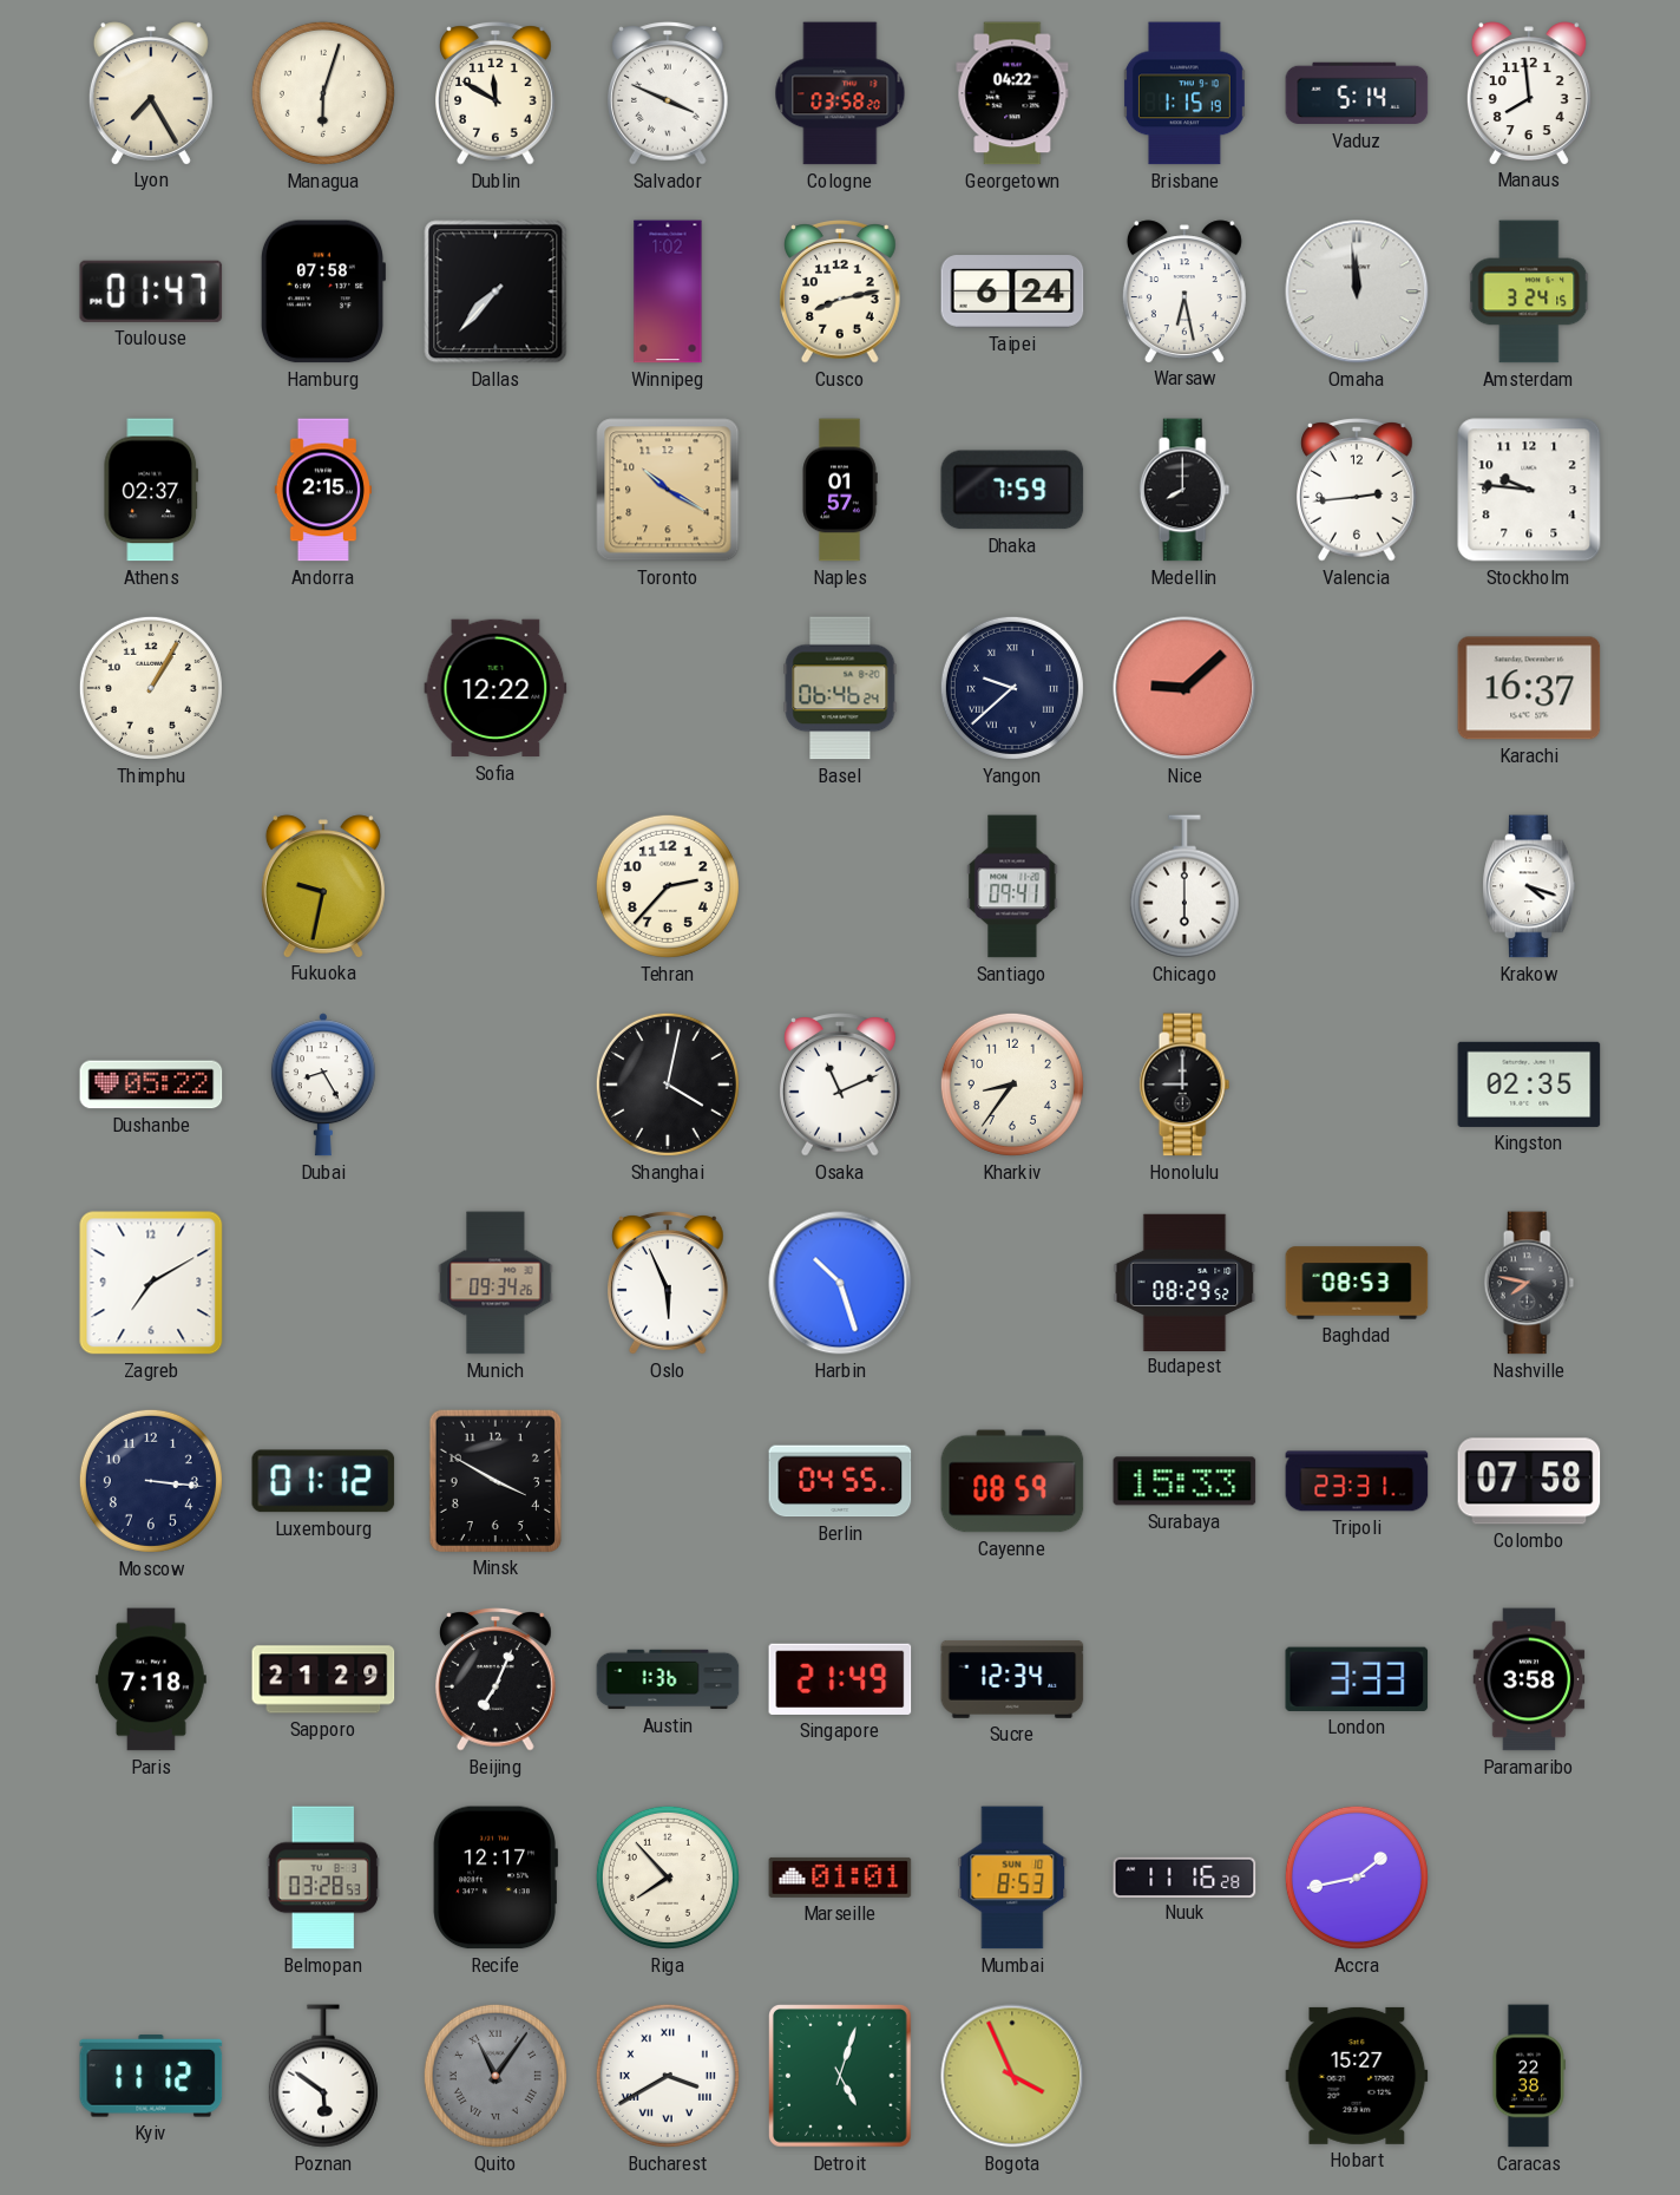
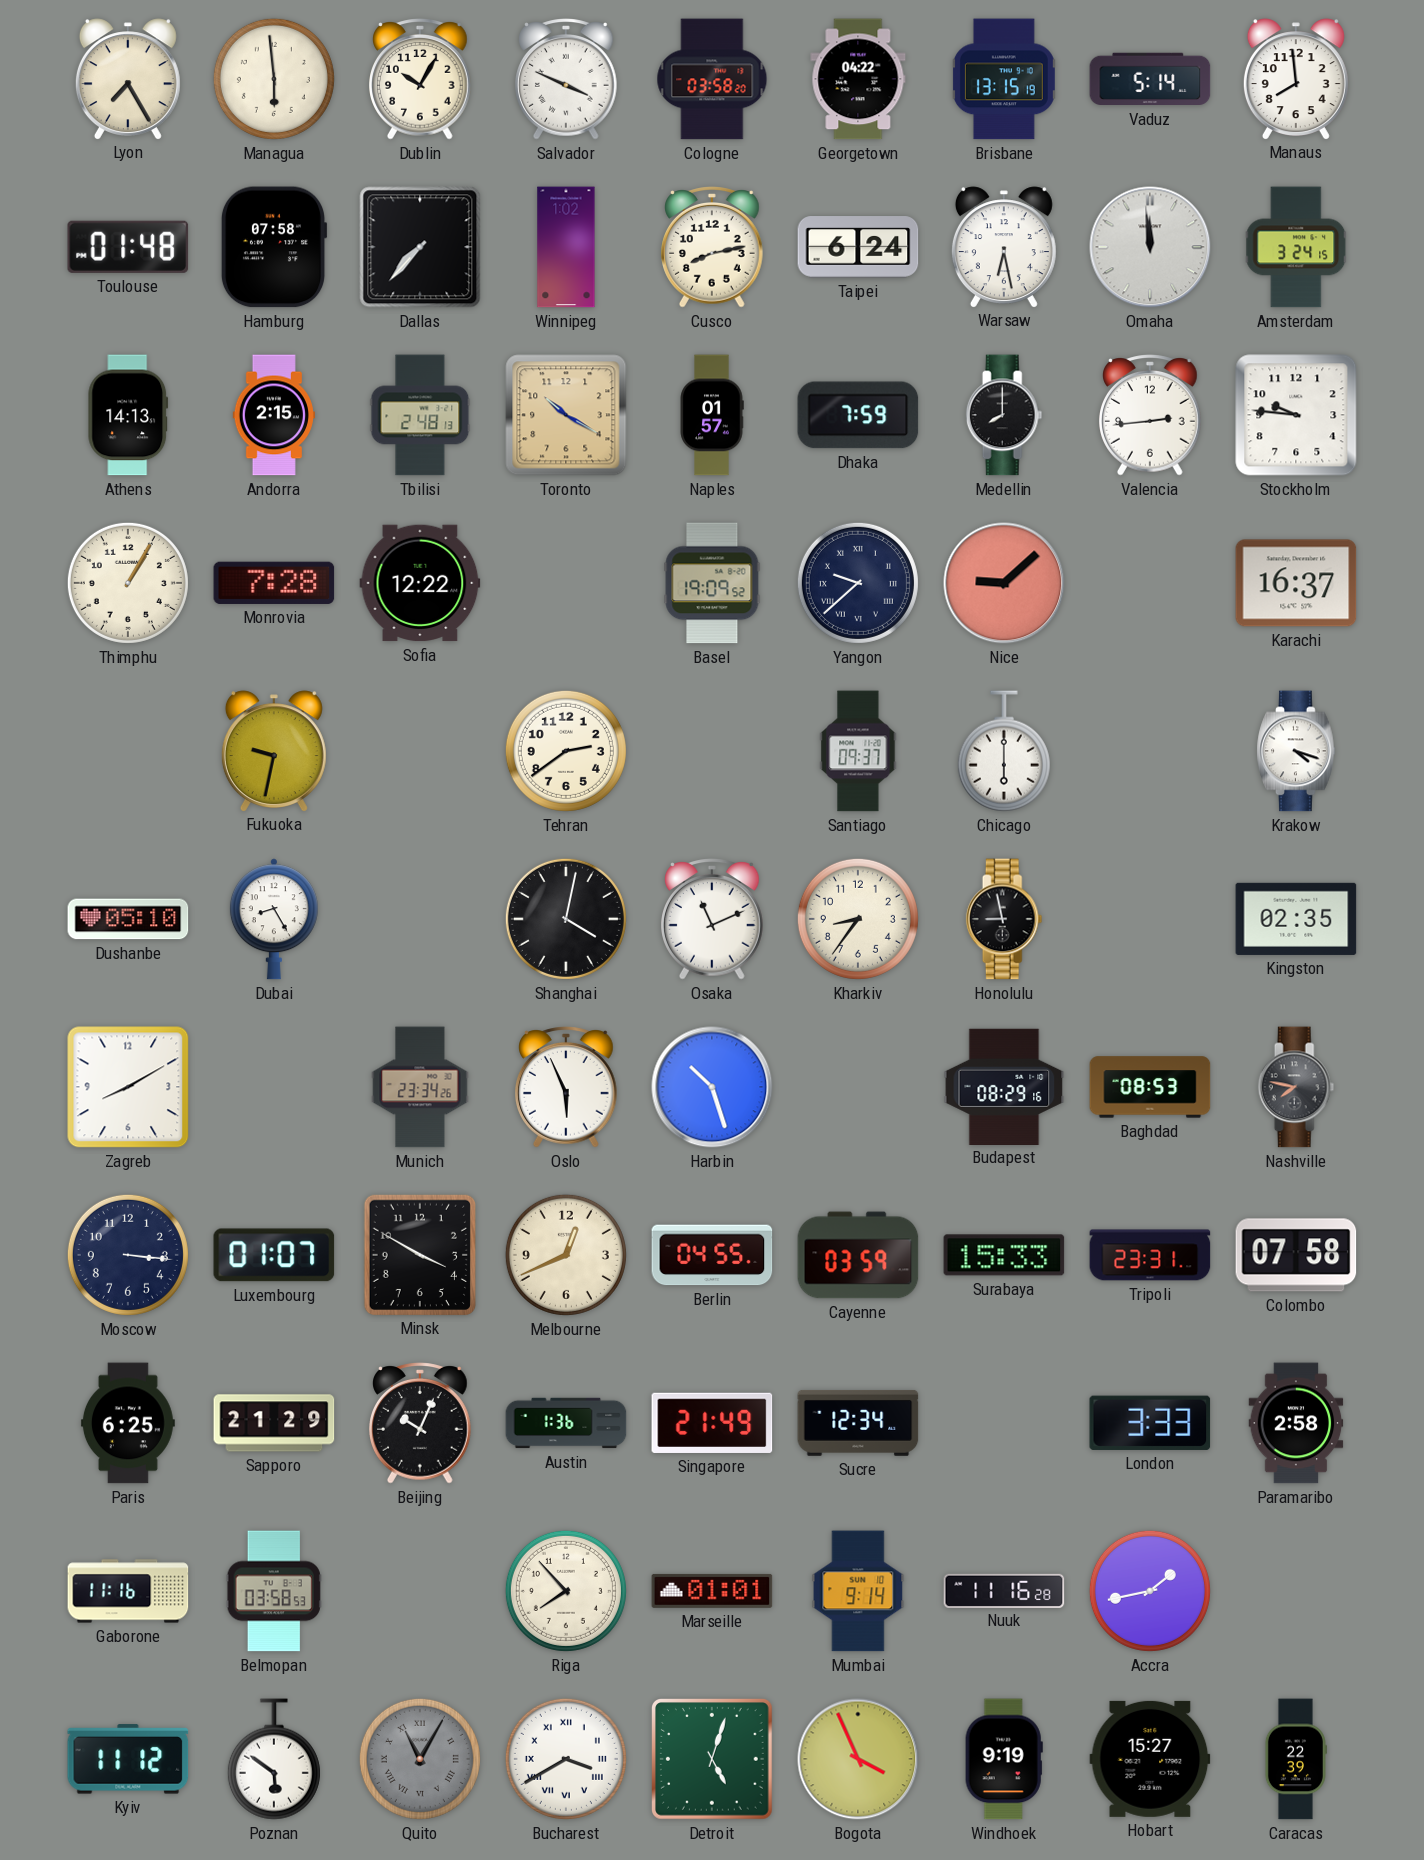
Managua: 6:03 -> 5:59
Dublin: 11:50 -> 10:05
Brisbane: 1:15 -> 13:15
Toulouse: 01:47 -> 01:48
Athens: 02:37 -> 14:13
Tbilisi: none -> 2:48
Monrovia: none -> 7:28
Basel: 06:46 -> 19:09
Tehran: 2:37 -> 2:39
Santiago: 09:41 -> 09:37
Dushanbe: 05:22 -> 05:10
Honolulu: 9:00 -> 8:58
Zagreb: 7:10 -> 8:10
Munich: 09:34 -> 23:34
Budapest: 08:29:52 -> 08:29:16
Luxembourg: 01:12 -> 01:07
Melbourne: none -> 12:41
Cayenne: 08:59 -> 03:59
Paris: 7:18 -> 6:25
Beijing: 7:04 -> 10:04
Paramaribo: 3:58 -> 2:58
Gaborone: none -> 11:16
Belmopan: 03:28 -> 03:58
Recife: 12:17 -> none
Mumbai: 8:53 -> 9:14
Quito: 11:06 -> 11:05
Windhoek: none -> 9:19
Caracas: 22:38 -> 22:39
